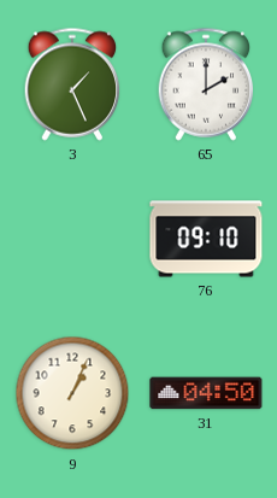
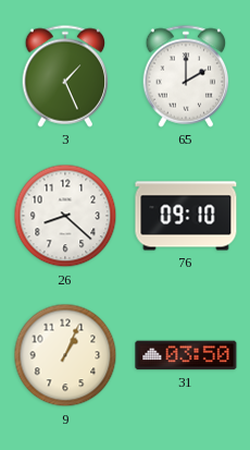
26: none -> 8:22
31: 04:50 -> 03:50
